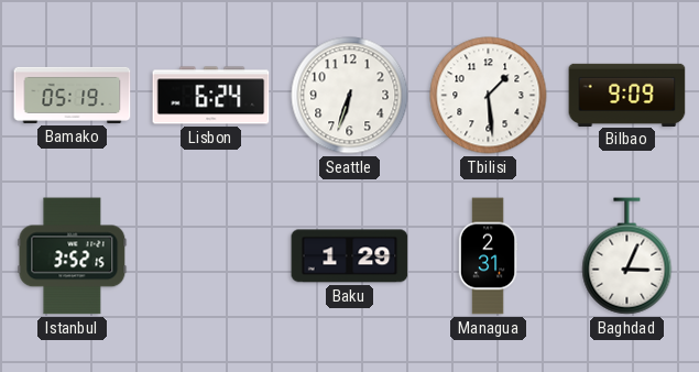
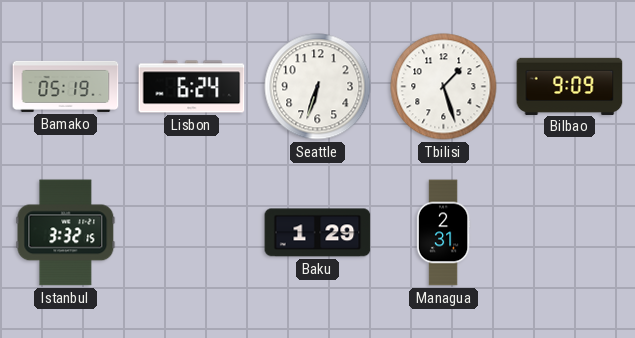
Tbilisi: 1:29 -> 1:27
Istanbul: 3:52 -> 3:32
Baghdad: 3:04 -> none
